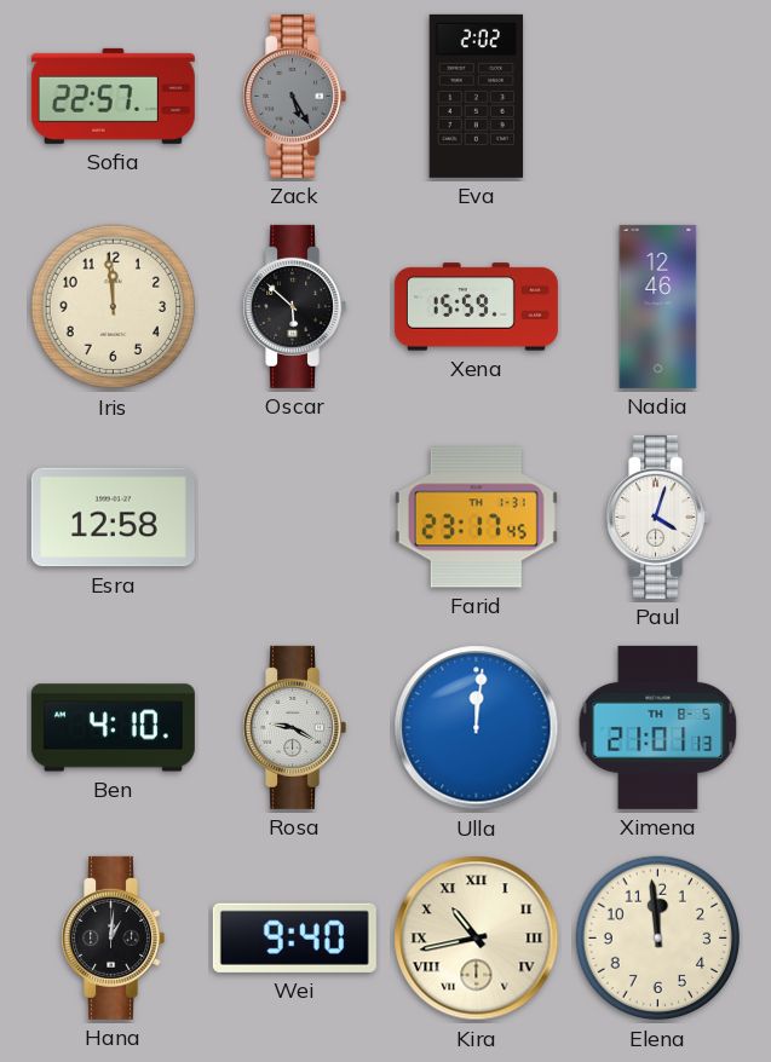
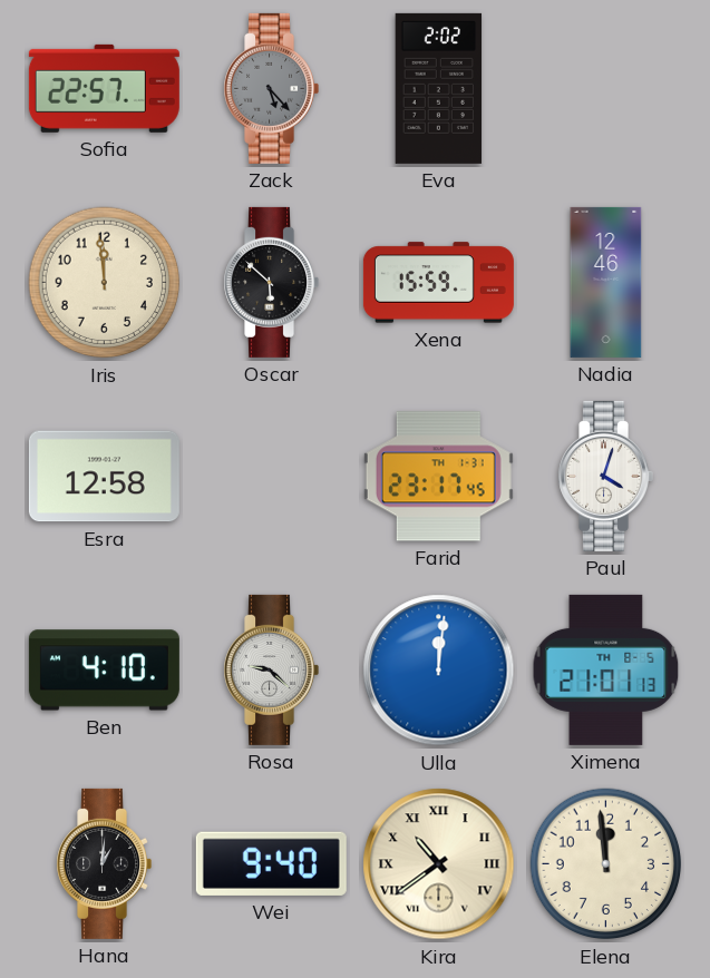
Zack: 5:25 -> 5:23
Rosa: 9:20 -> 9:22
Kira: 10:43 -> 10:39
